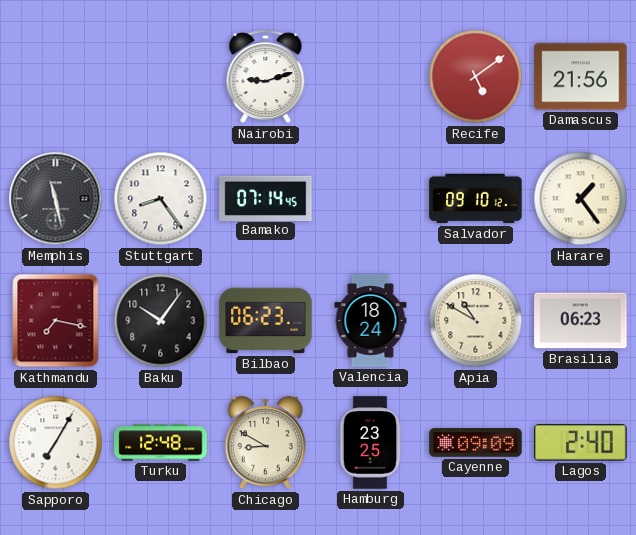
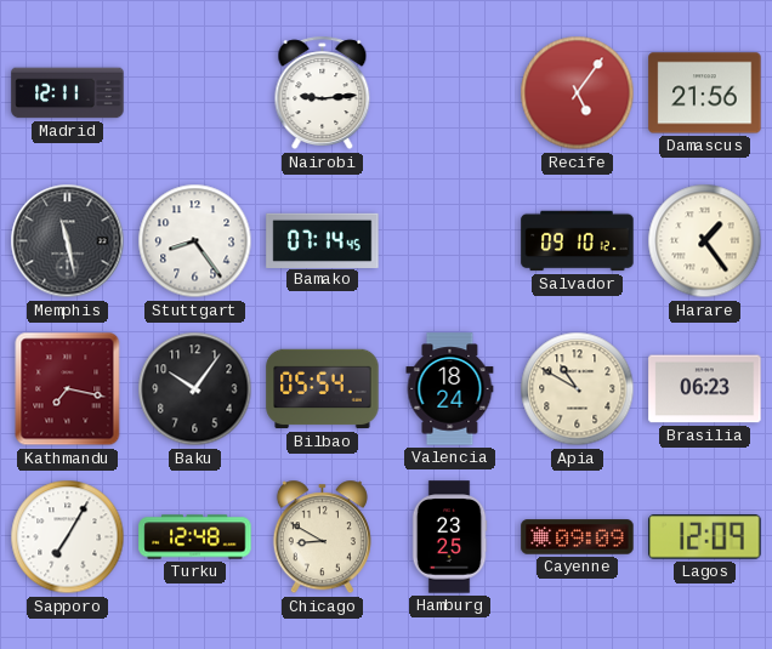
Madrid: none -> 12:11
Nairobi: 9:12 -> 9:14
Recife: 5:09 -> 5:06
Bilbao: 06:23 -> 05:54
Lagos: 2:40 -> 12:09
